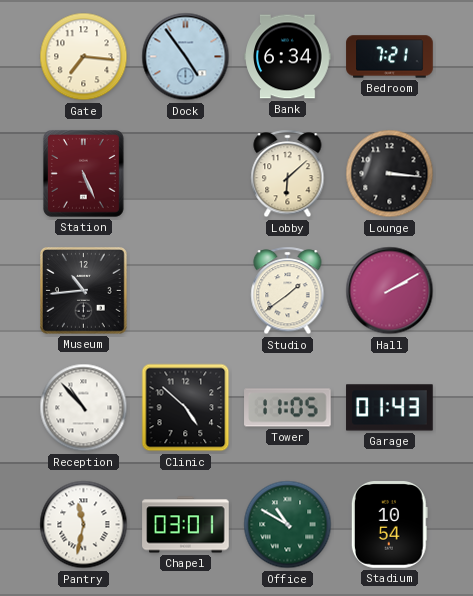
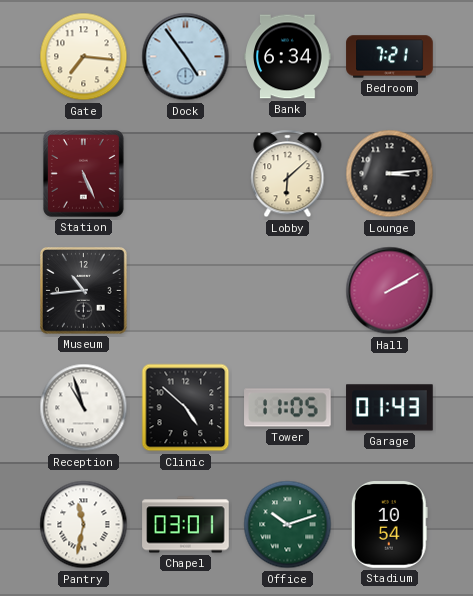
Lounge: 3:16 -> 3:14
Studio: 1:39 -> none
Reception: 10:53 -> 10:57
Office: 10:50 -> 10:12
